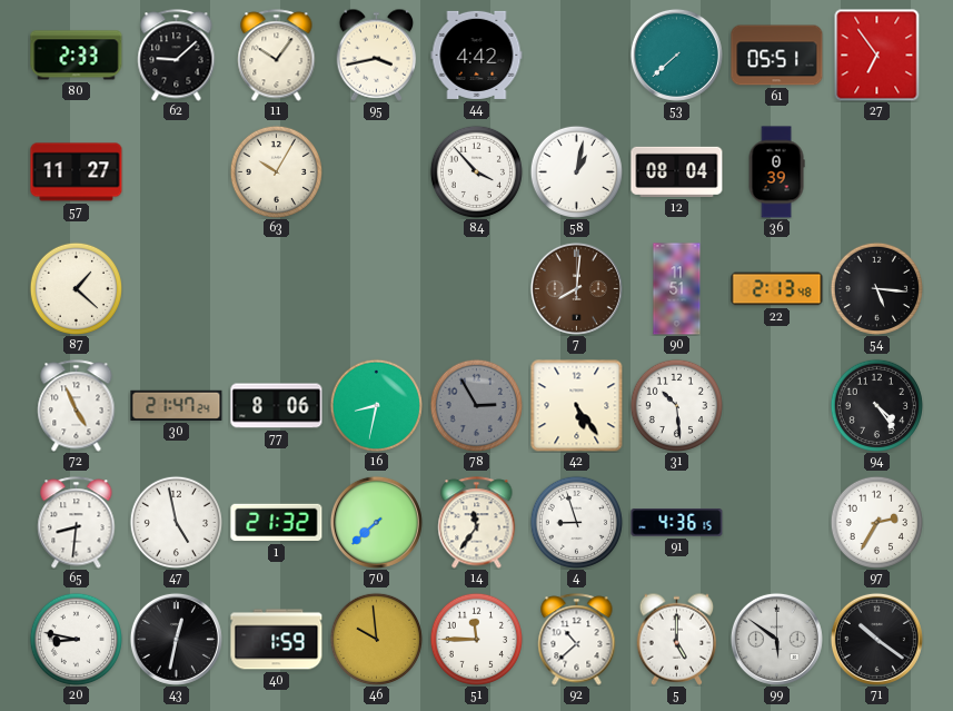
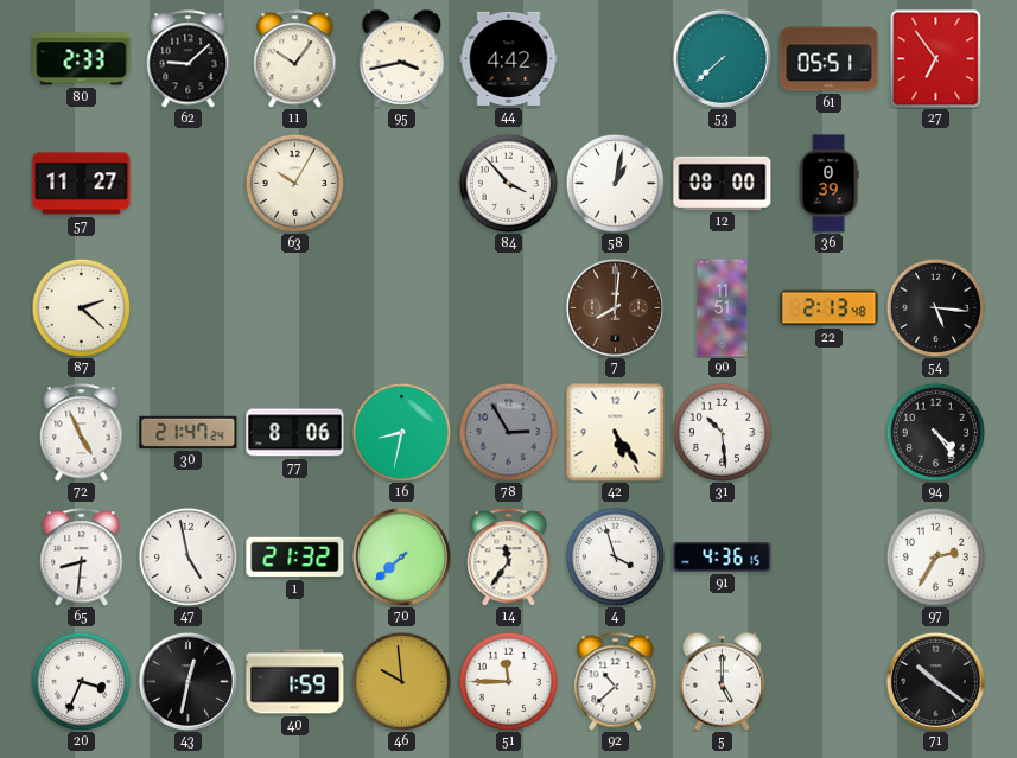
12: 08:04 -> 08:00
87: 1:22 -> 2:22
4: 8:57 -> 3:57
20: 8:47 -> 3:34
99: 5:51 -> none
